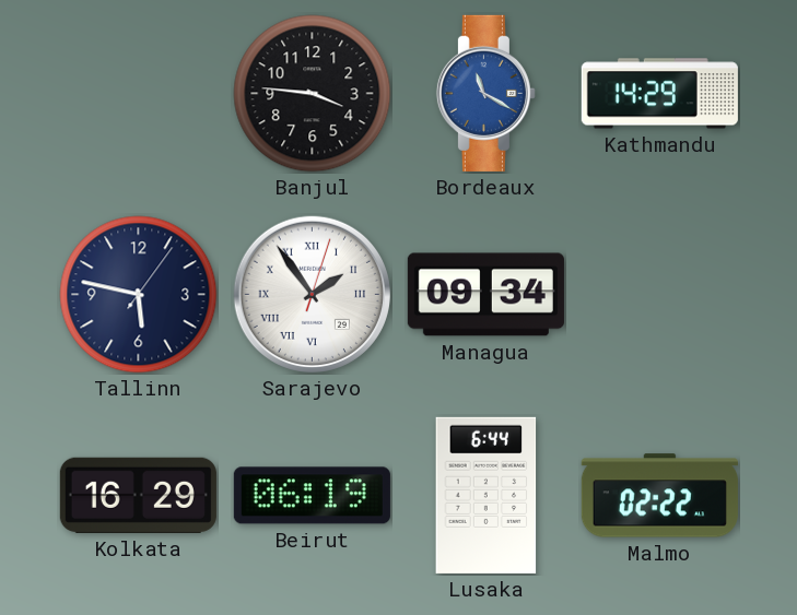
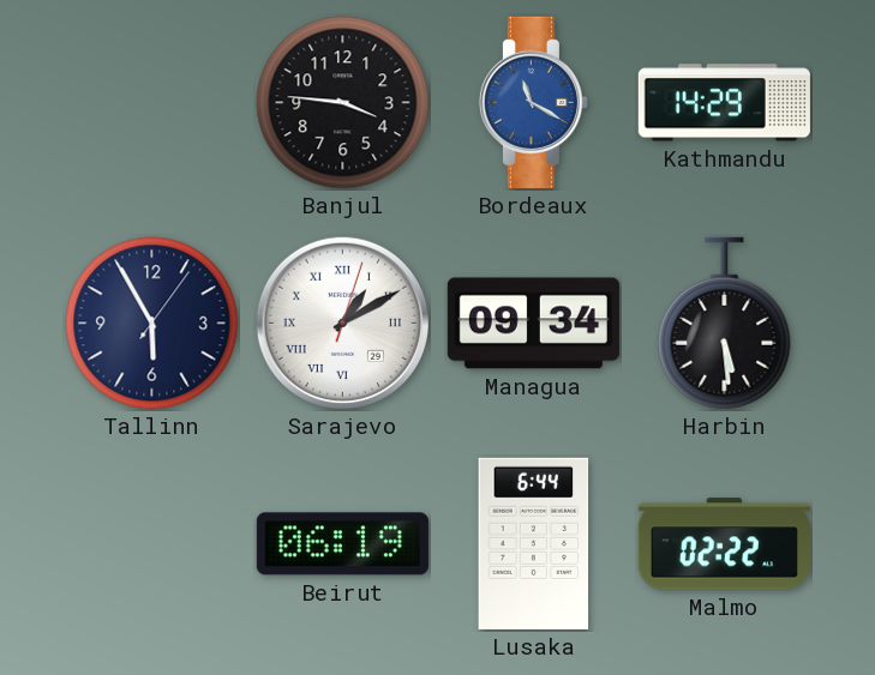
Tallinn: 5:47 -> 5:55
Sarajevo: 1:54 -> 1:10
Harbin: none -> 5:29
Kolkata: 16:29 -> none
